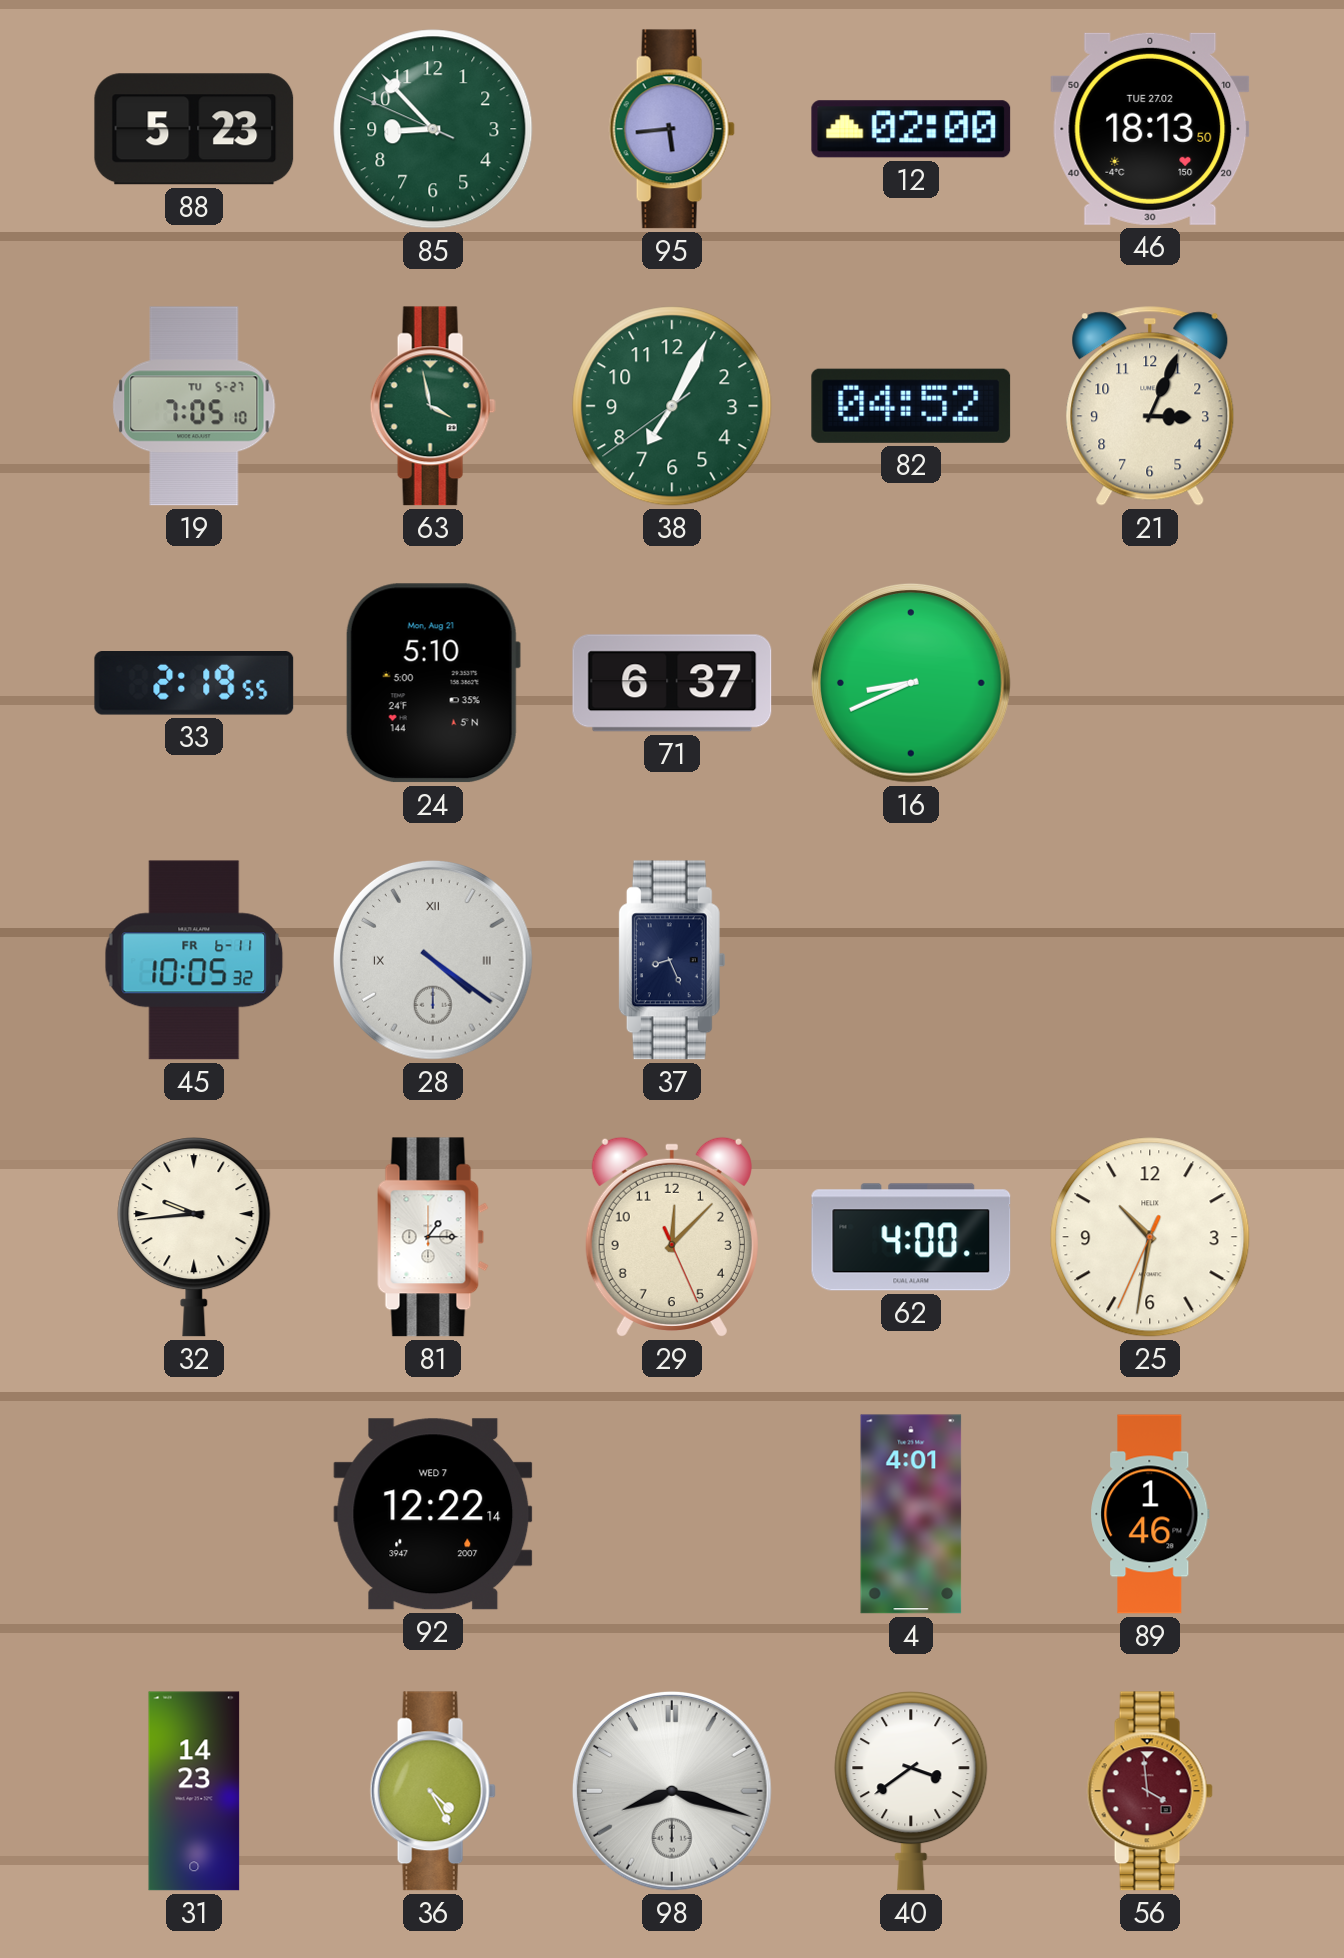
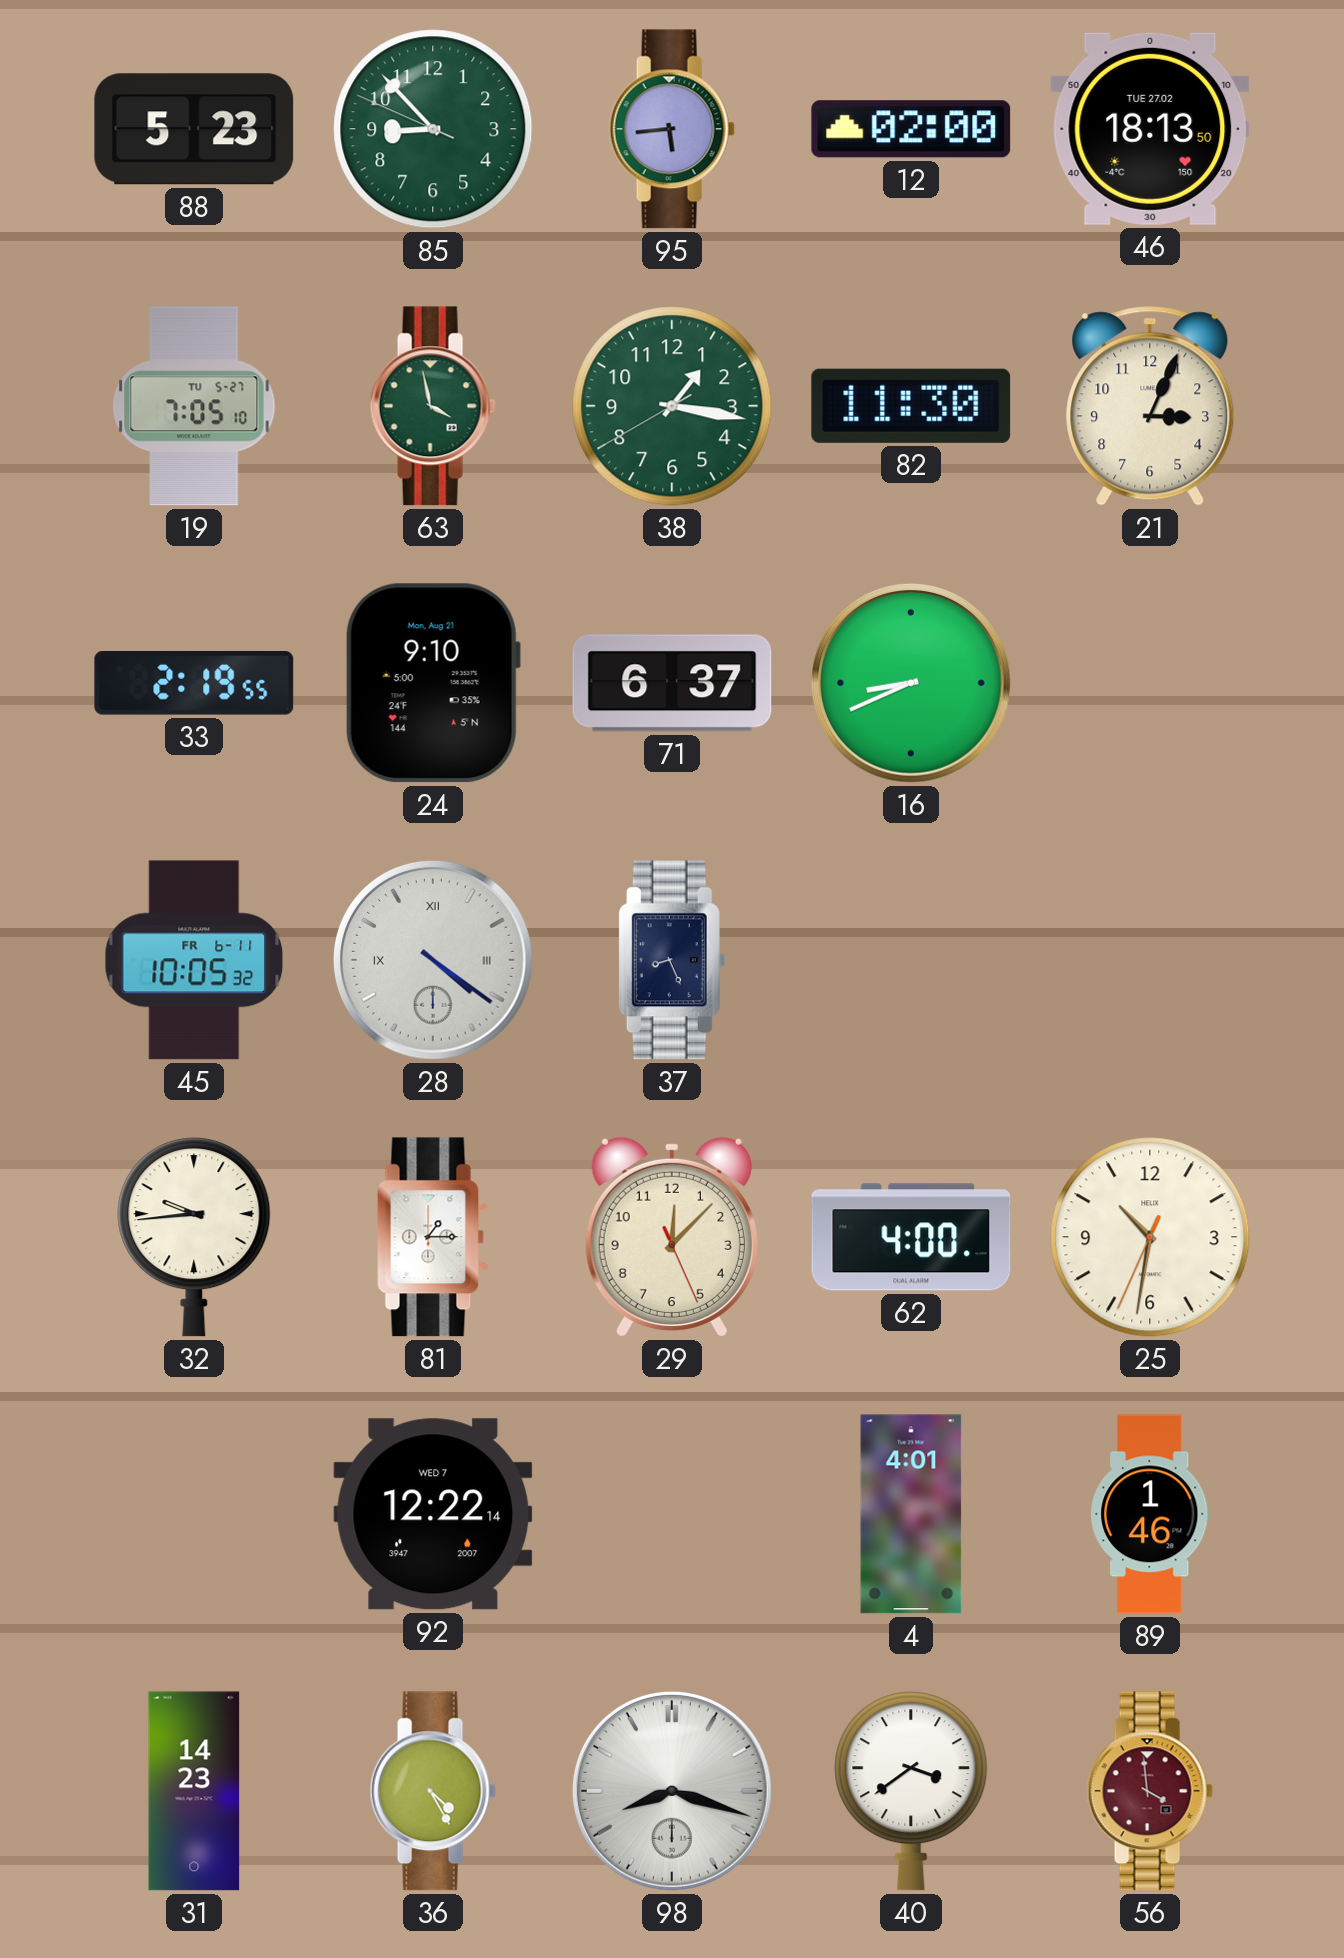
38: 7:04 -> 1:16
82: 04:52 -> 11:30
24: 5:10 -> 9:10
